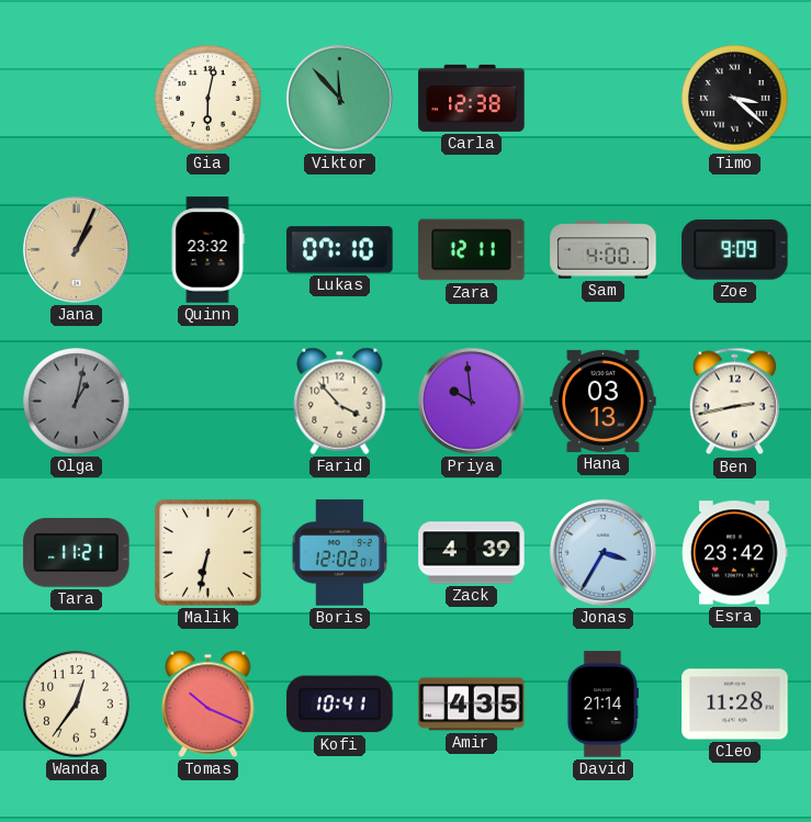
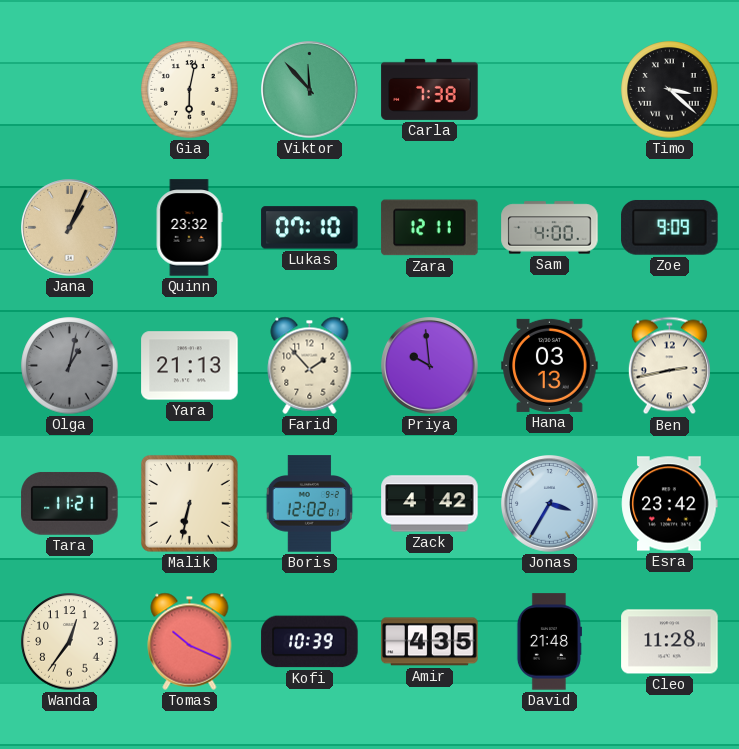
Carla: 12:38 -> 7:38
Yara: none -> 21:13
Farid: 3:53 -> 1:53
Zack: 4:39 -> 4:42
Kofi: 10:41 -> 10:39
David: 21:14 -> 21:48
